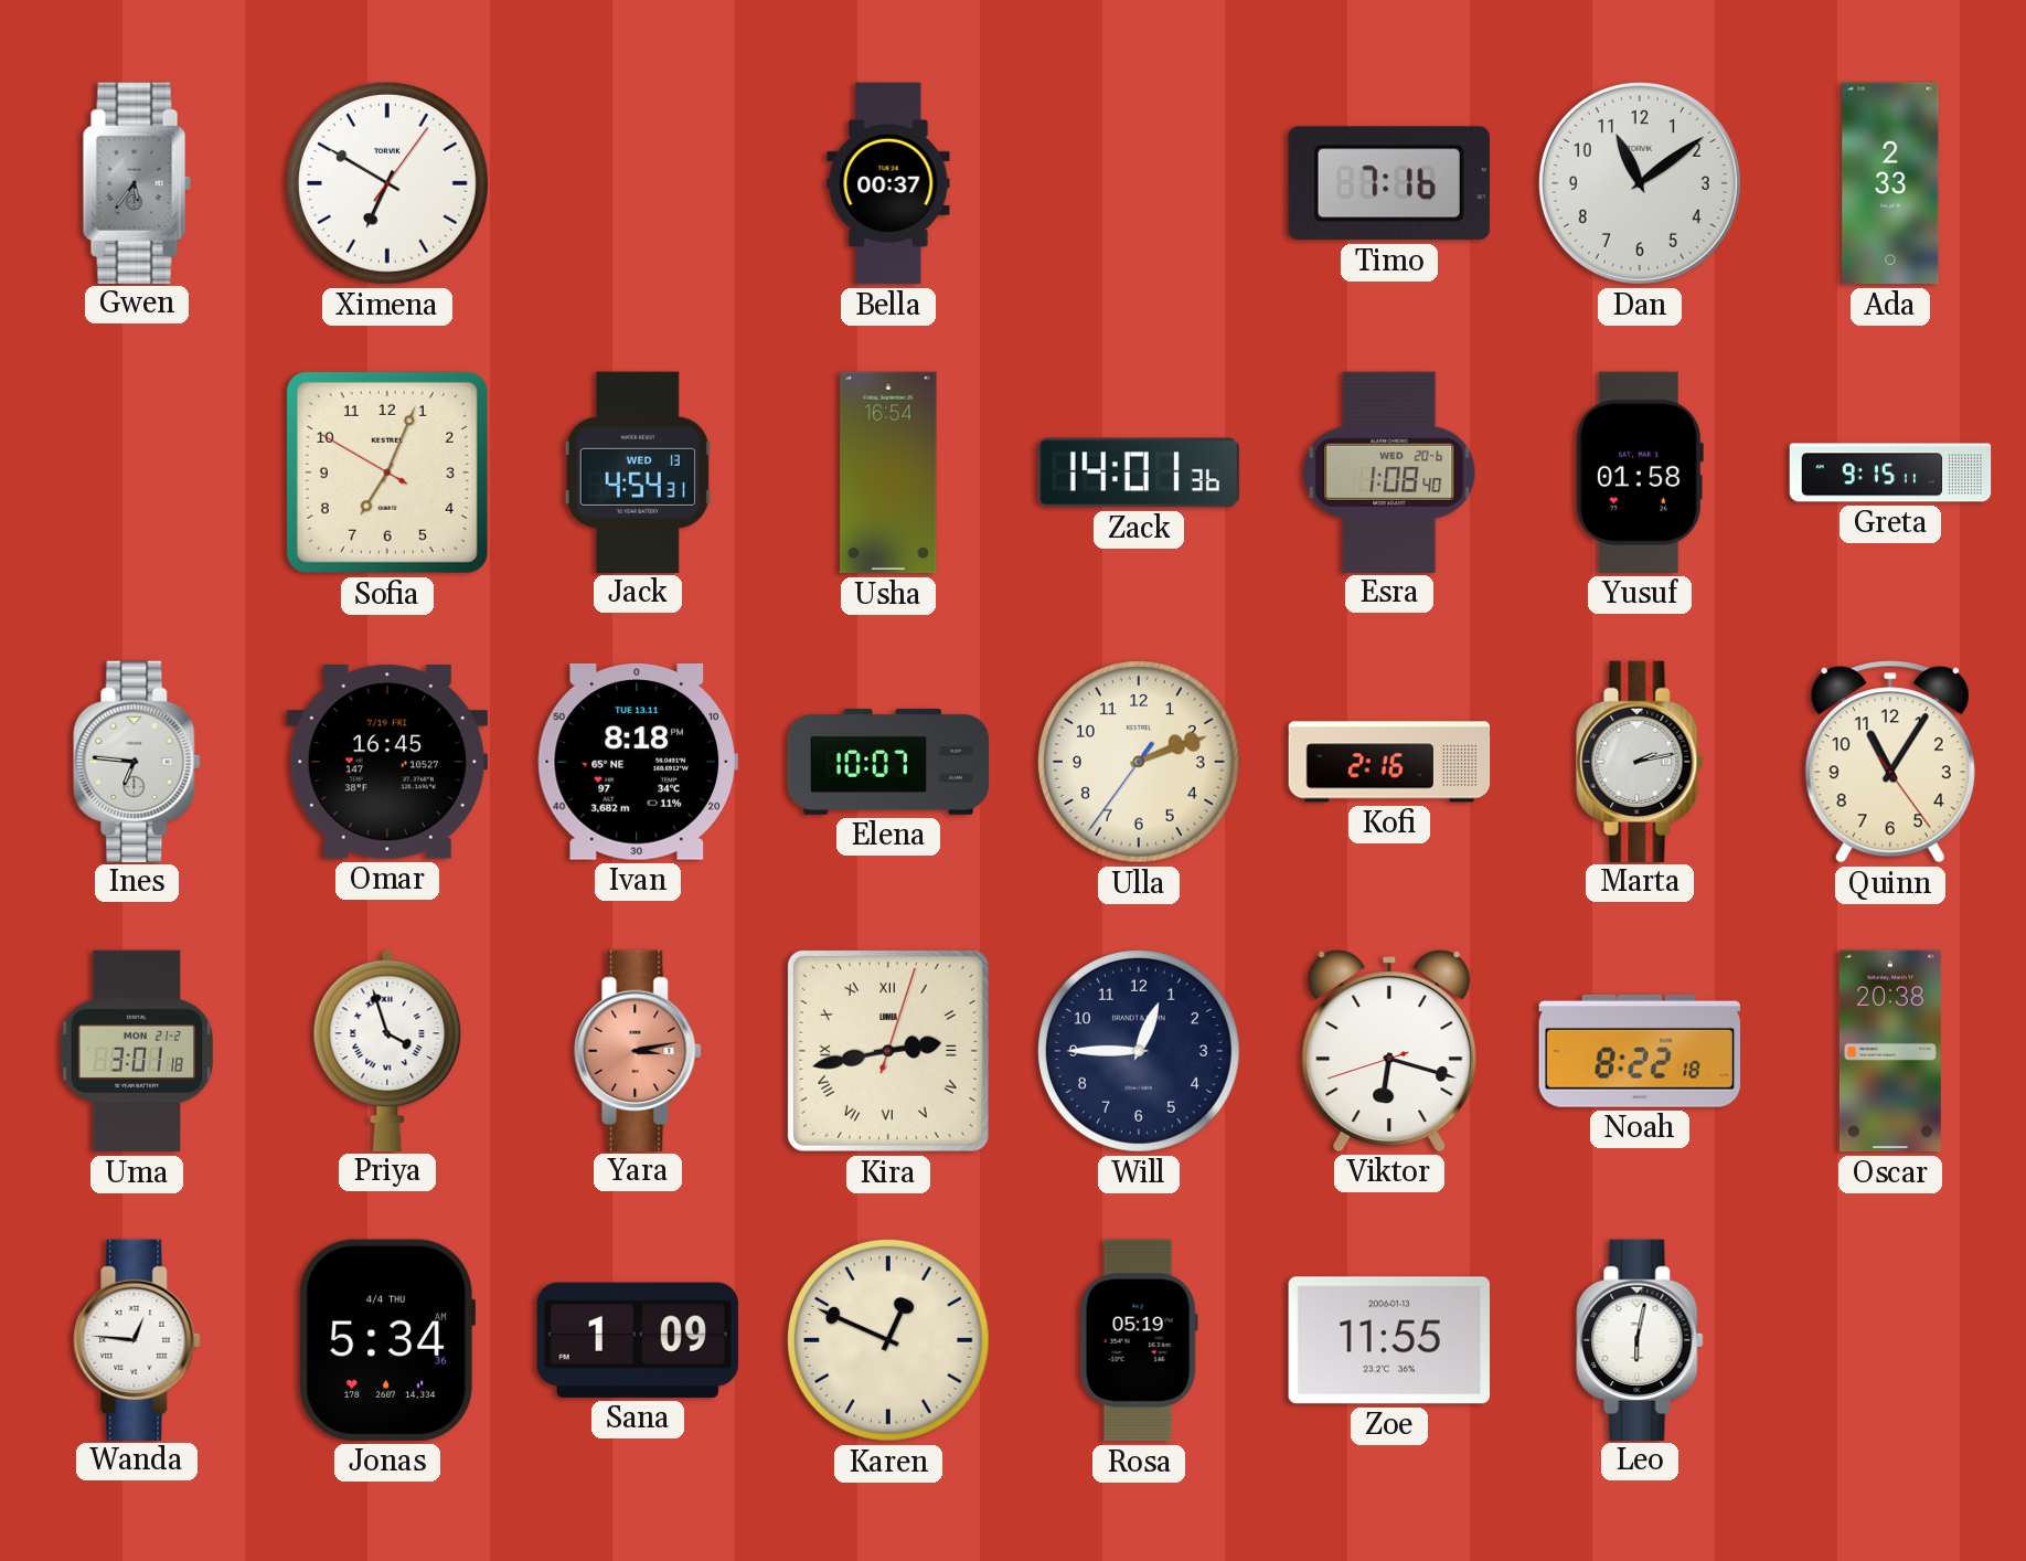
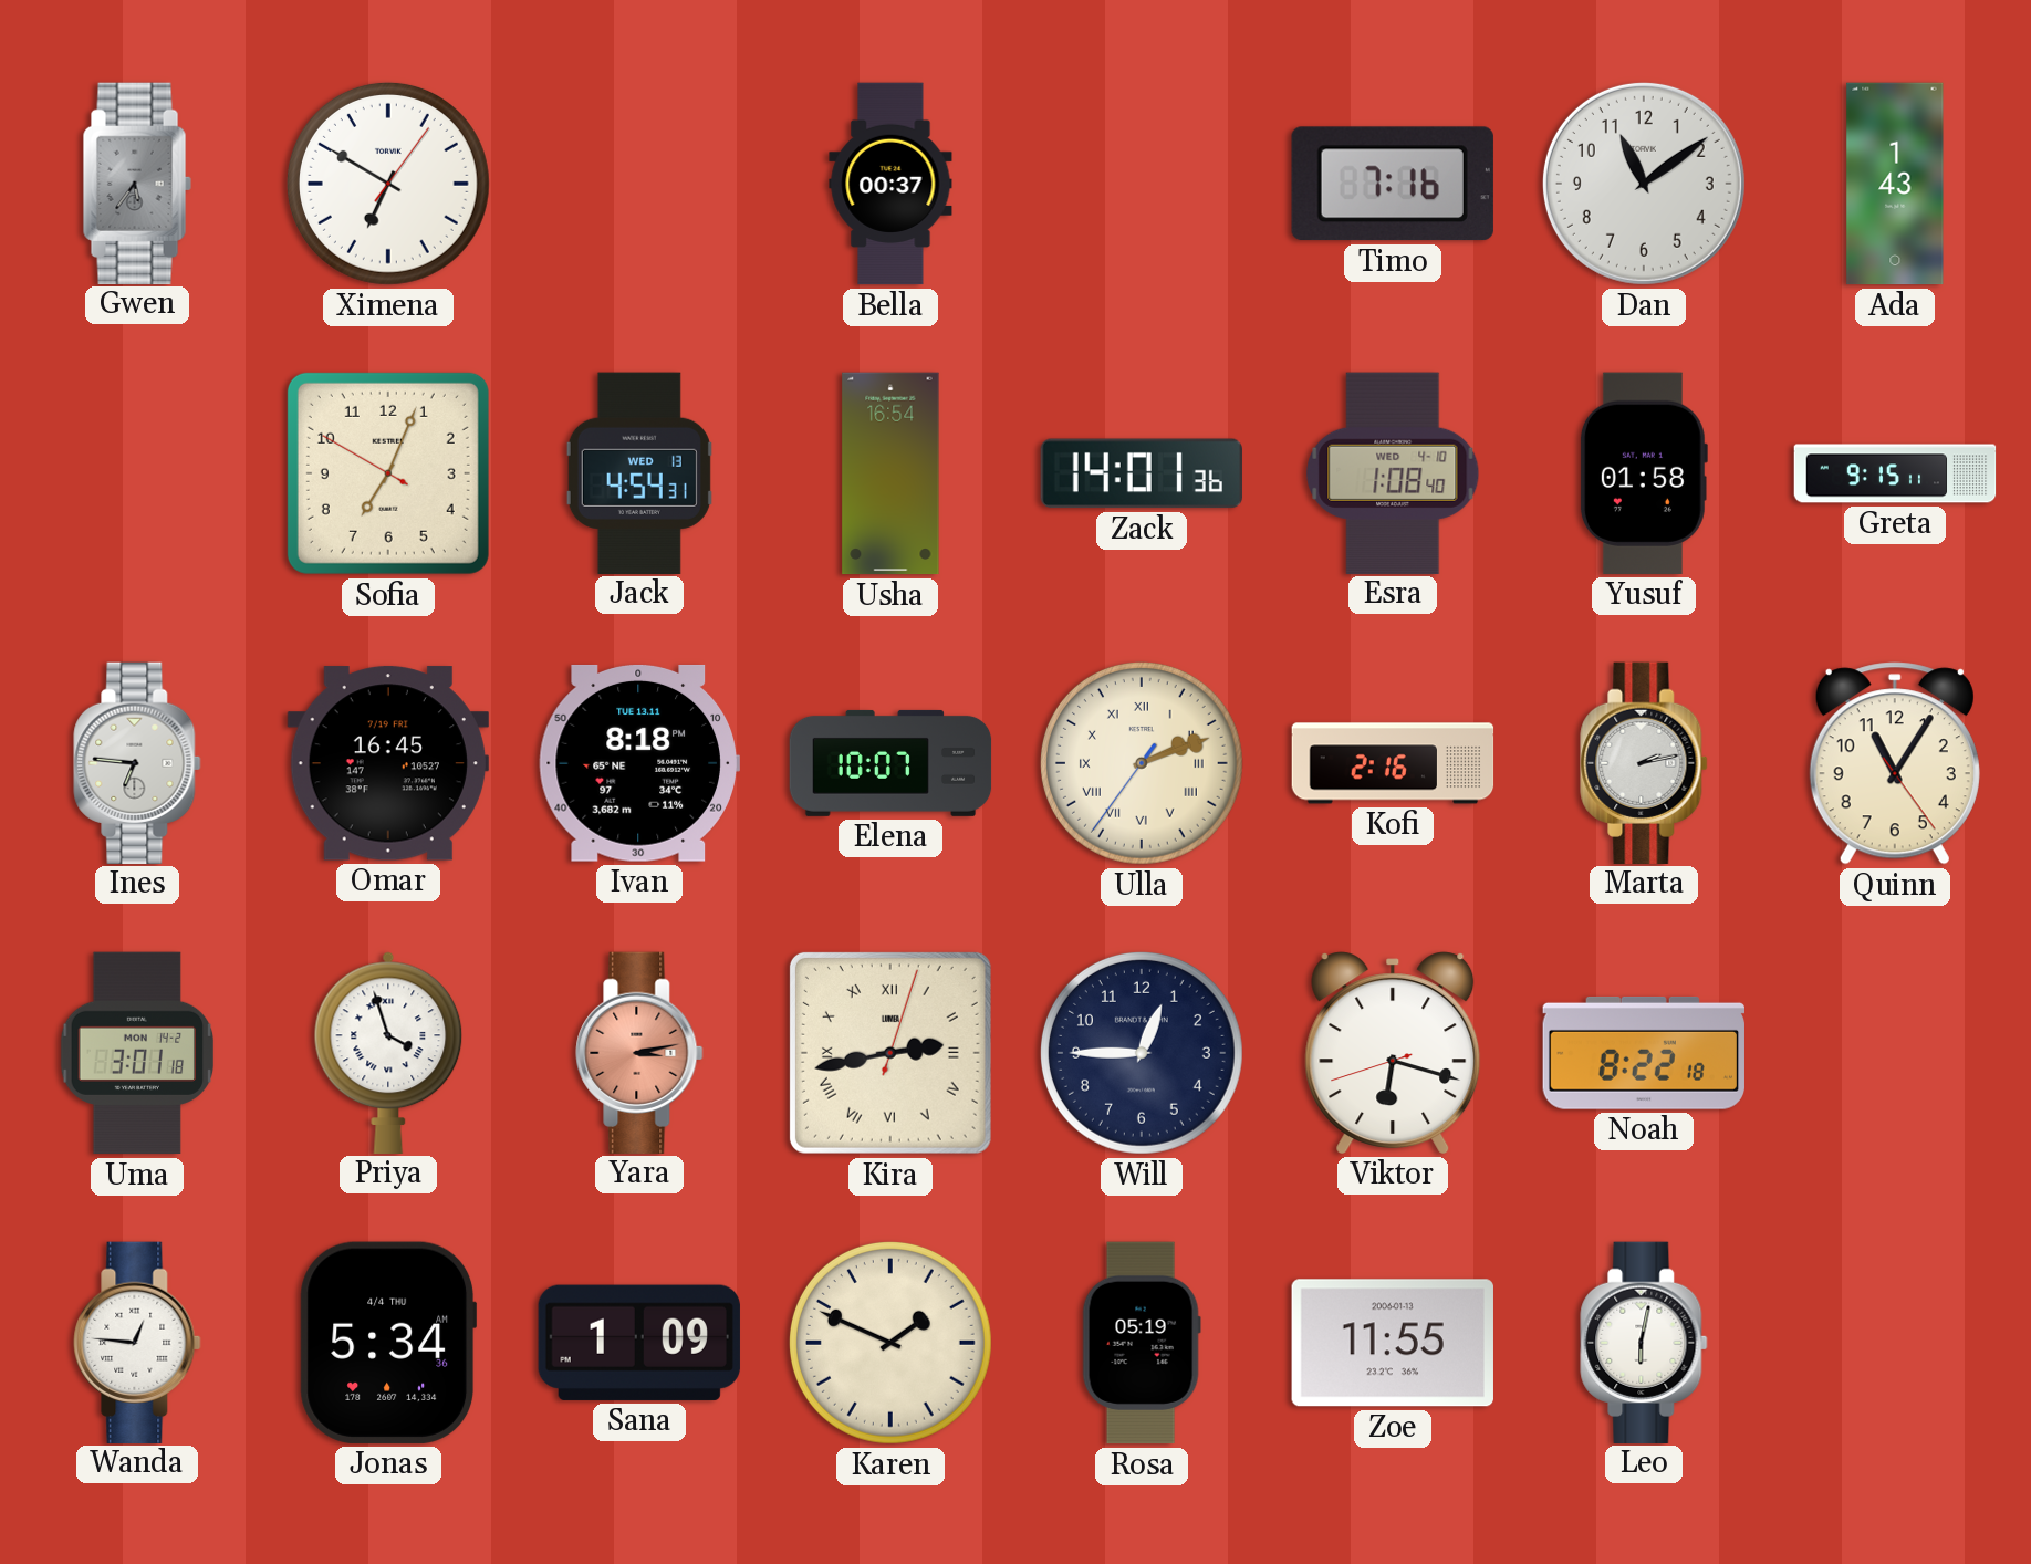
Ada: 2:33 -> 1:43
Esra date: WED 20-6 -> WED 4-10
Ulla numerals: Arabic -> Roman
Uma date: MON 21-2 -> MON 14-2
Oscar: 20:38 -> none
Karen: 12:49 -> 1:49
